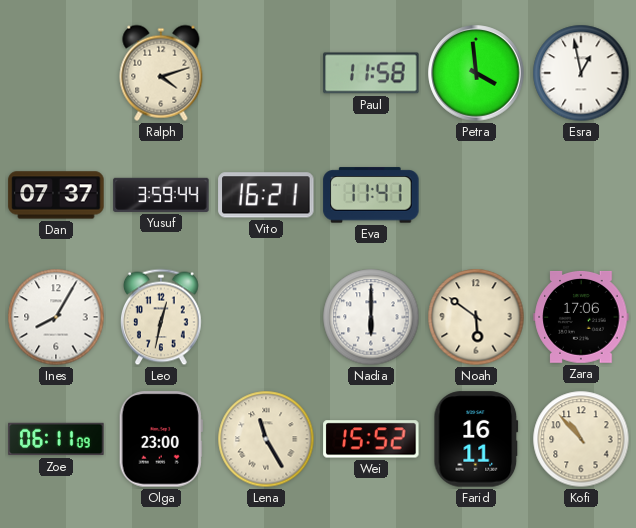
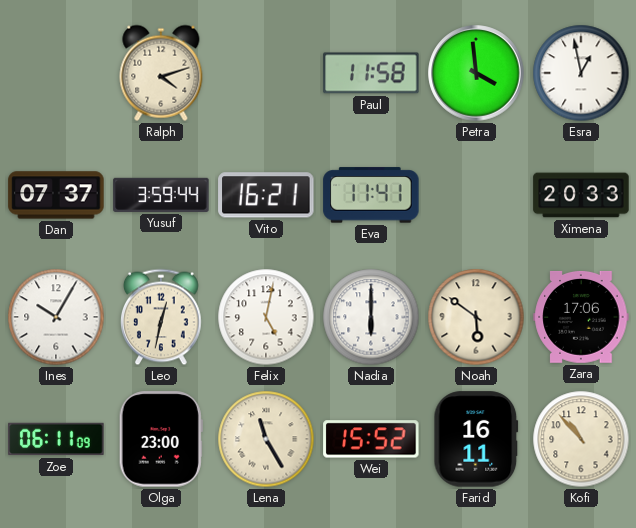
Ximena: none -> 20:33
Ines: 8:05 -> 10:05
Felix: none -> 5:02
